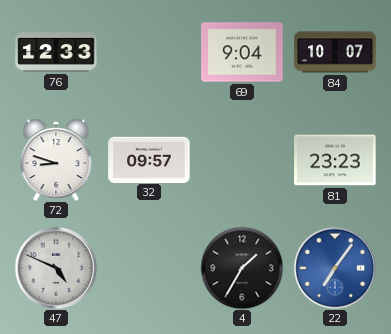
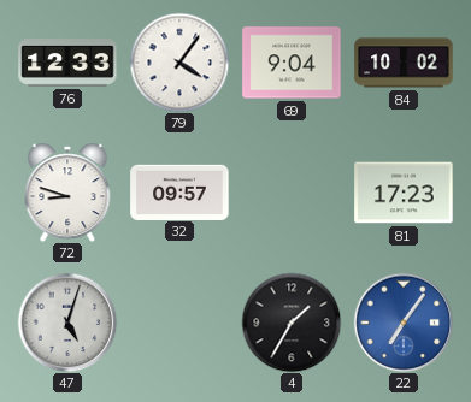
79: none -> 4:06
84: 10:07 -> 10:02
81: 23:23 -> 17:23
47: 4:49 -> 5:03
